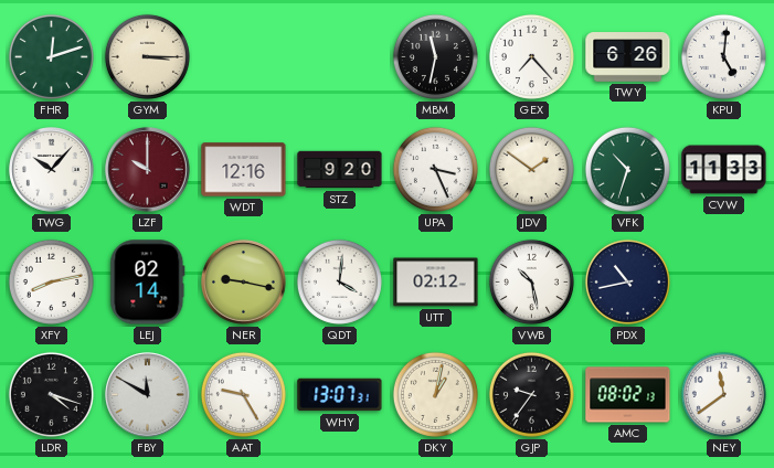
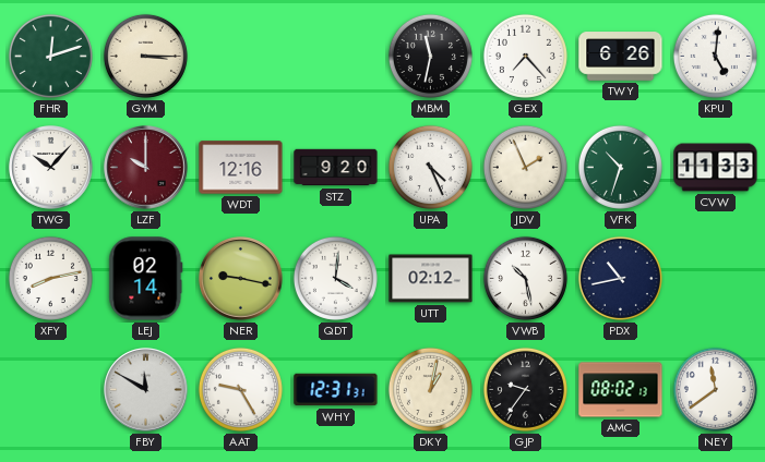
UPA: 3:26 -> 4:26
JDV: 1:51 -> 1:56
LDR: 4:18 -> none
WHY: 13:07 -> 12:31
